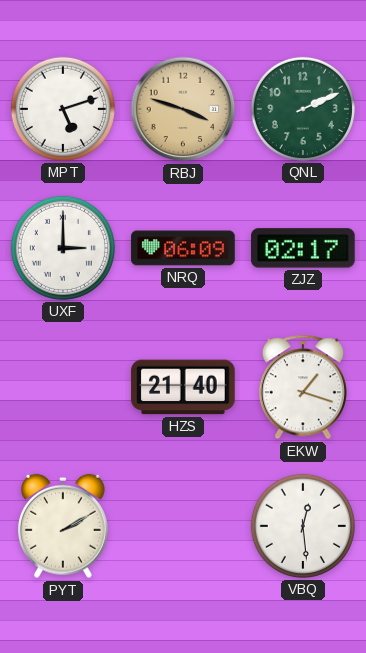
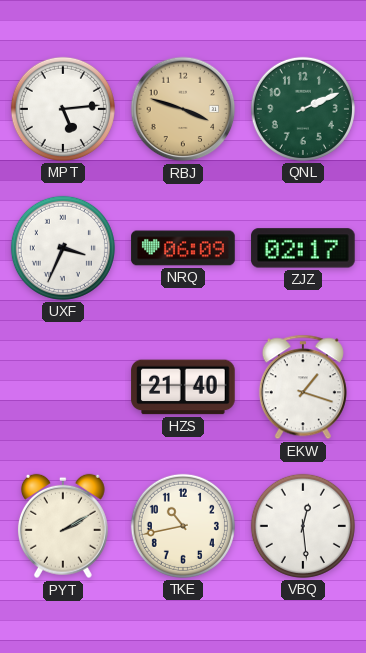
MPT: 5:12 -> 5:14
UXF: 3:00 -> 3:34
TKE: none -> 10:43
